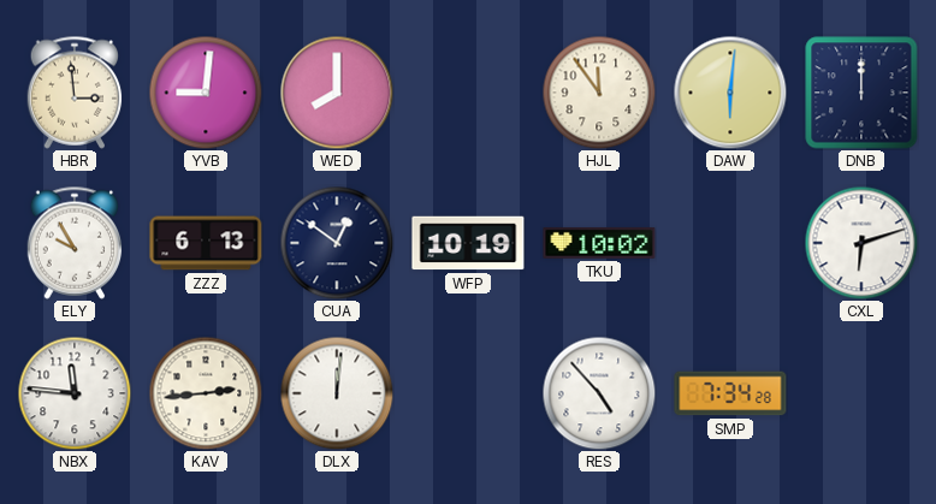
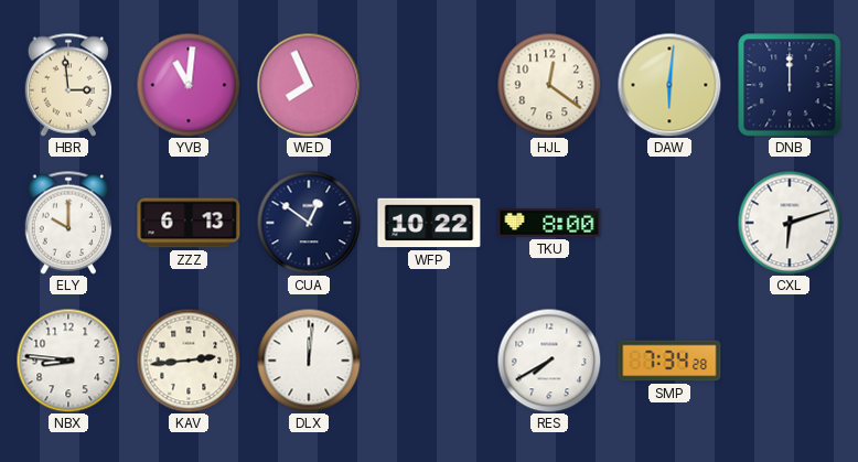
YVB: 9:01 -> 11:01
WED: 8:00 -> 7:56
HJL: 11:54 -> 12:21
ELY: 9:55 -> 10:00
WFP: 10:19 -> 10:22
TKU: 10:02 -> 8:00
NBX: 11:46 -> 8:46
RES: 4:53 -> 7:40
